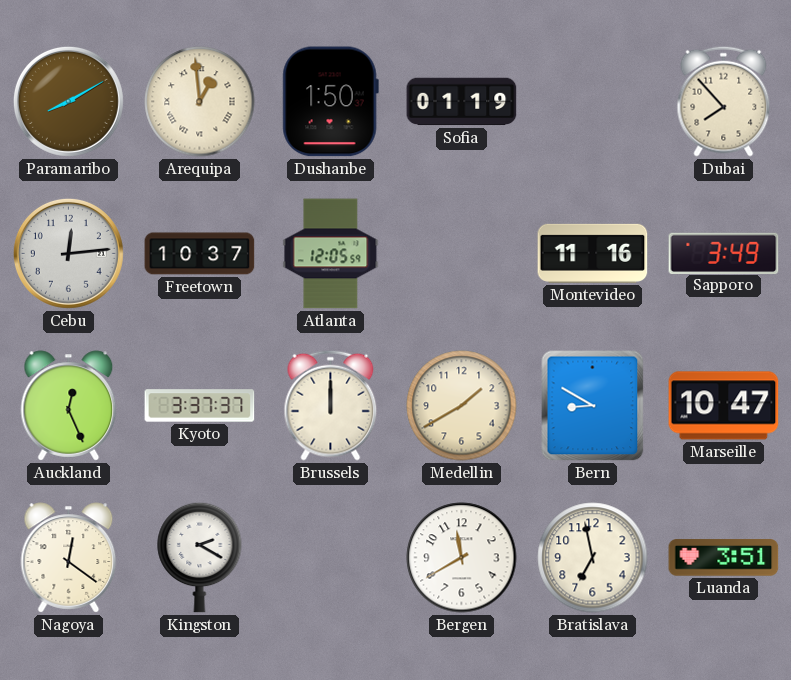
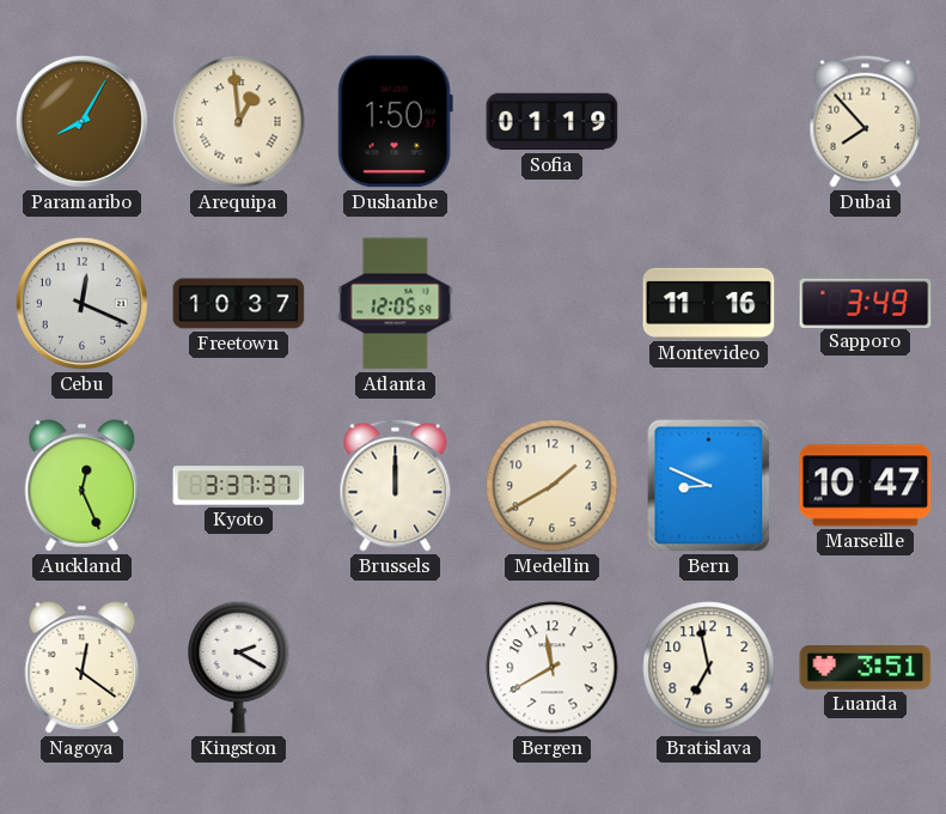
Paramaribo: 8:10 -> 8:05
Cebu: 12:14 -> 12:19
Bern: 8:50 -> 8:49
